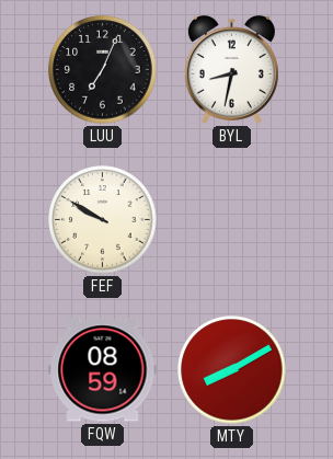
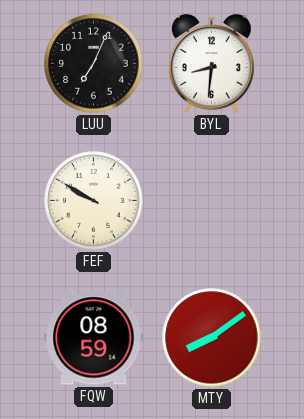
BYL: 8:32 -> 8:31
MTY: 8:10 -> 8:09
